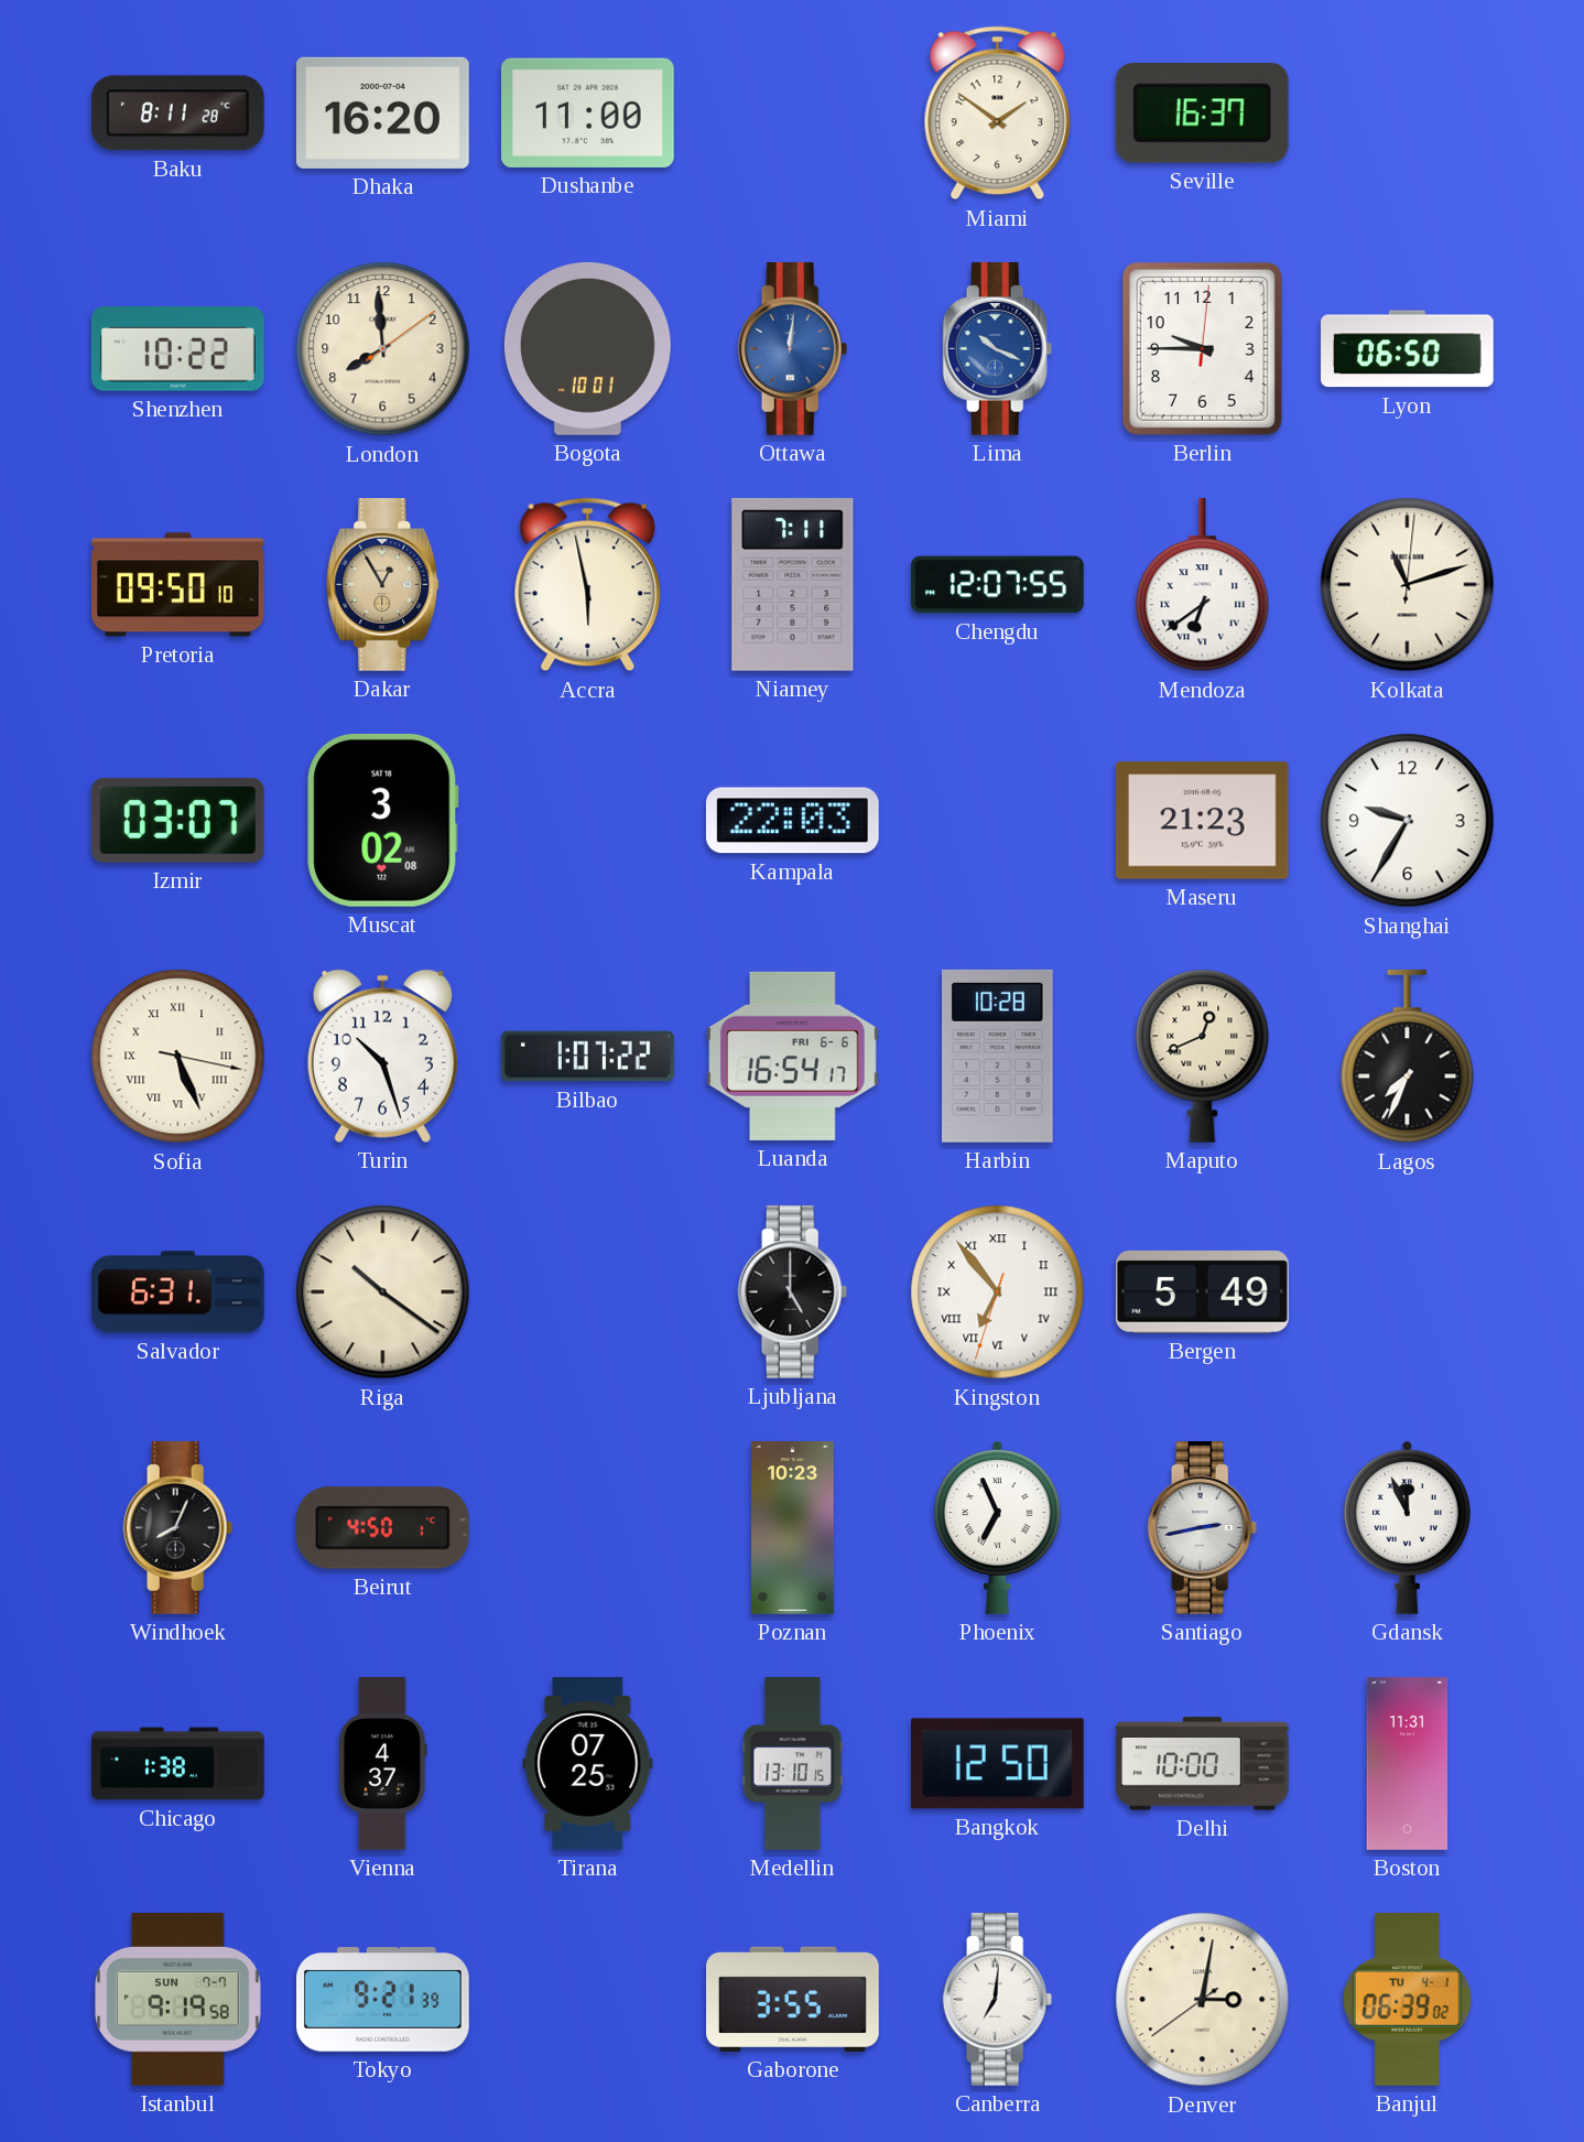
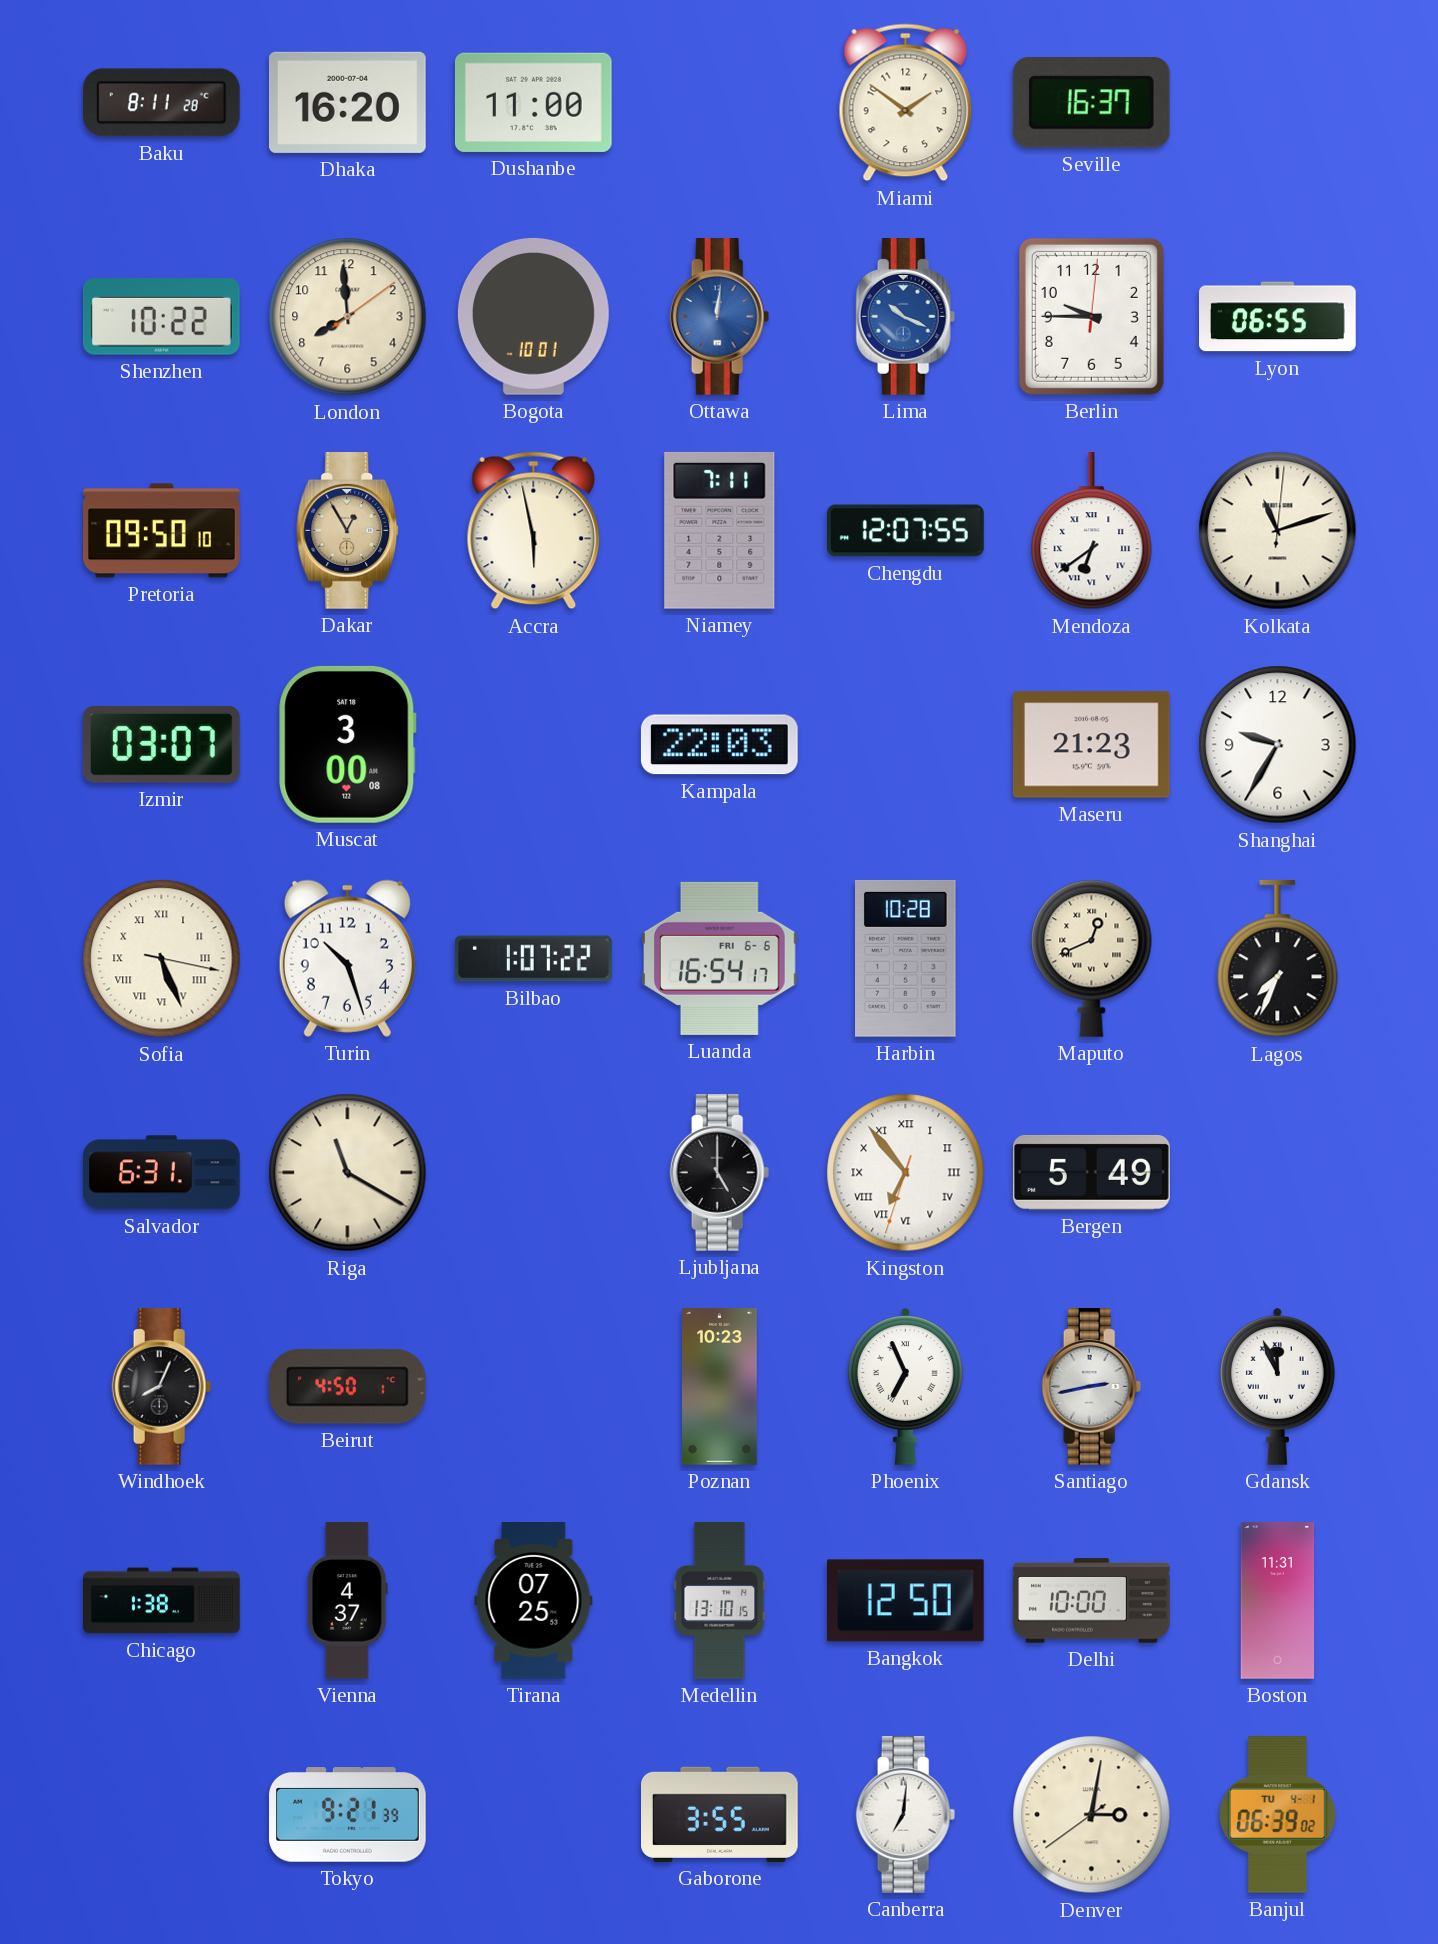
Lyon: 06:50 -> 06:55
Muscat: 3:02 -> 3:00
Riga: 10:21 -> 11:20
Istanbul: 9:19 -> none
